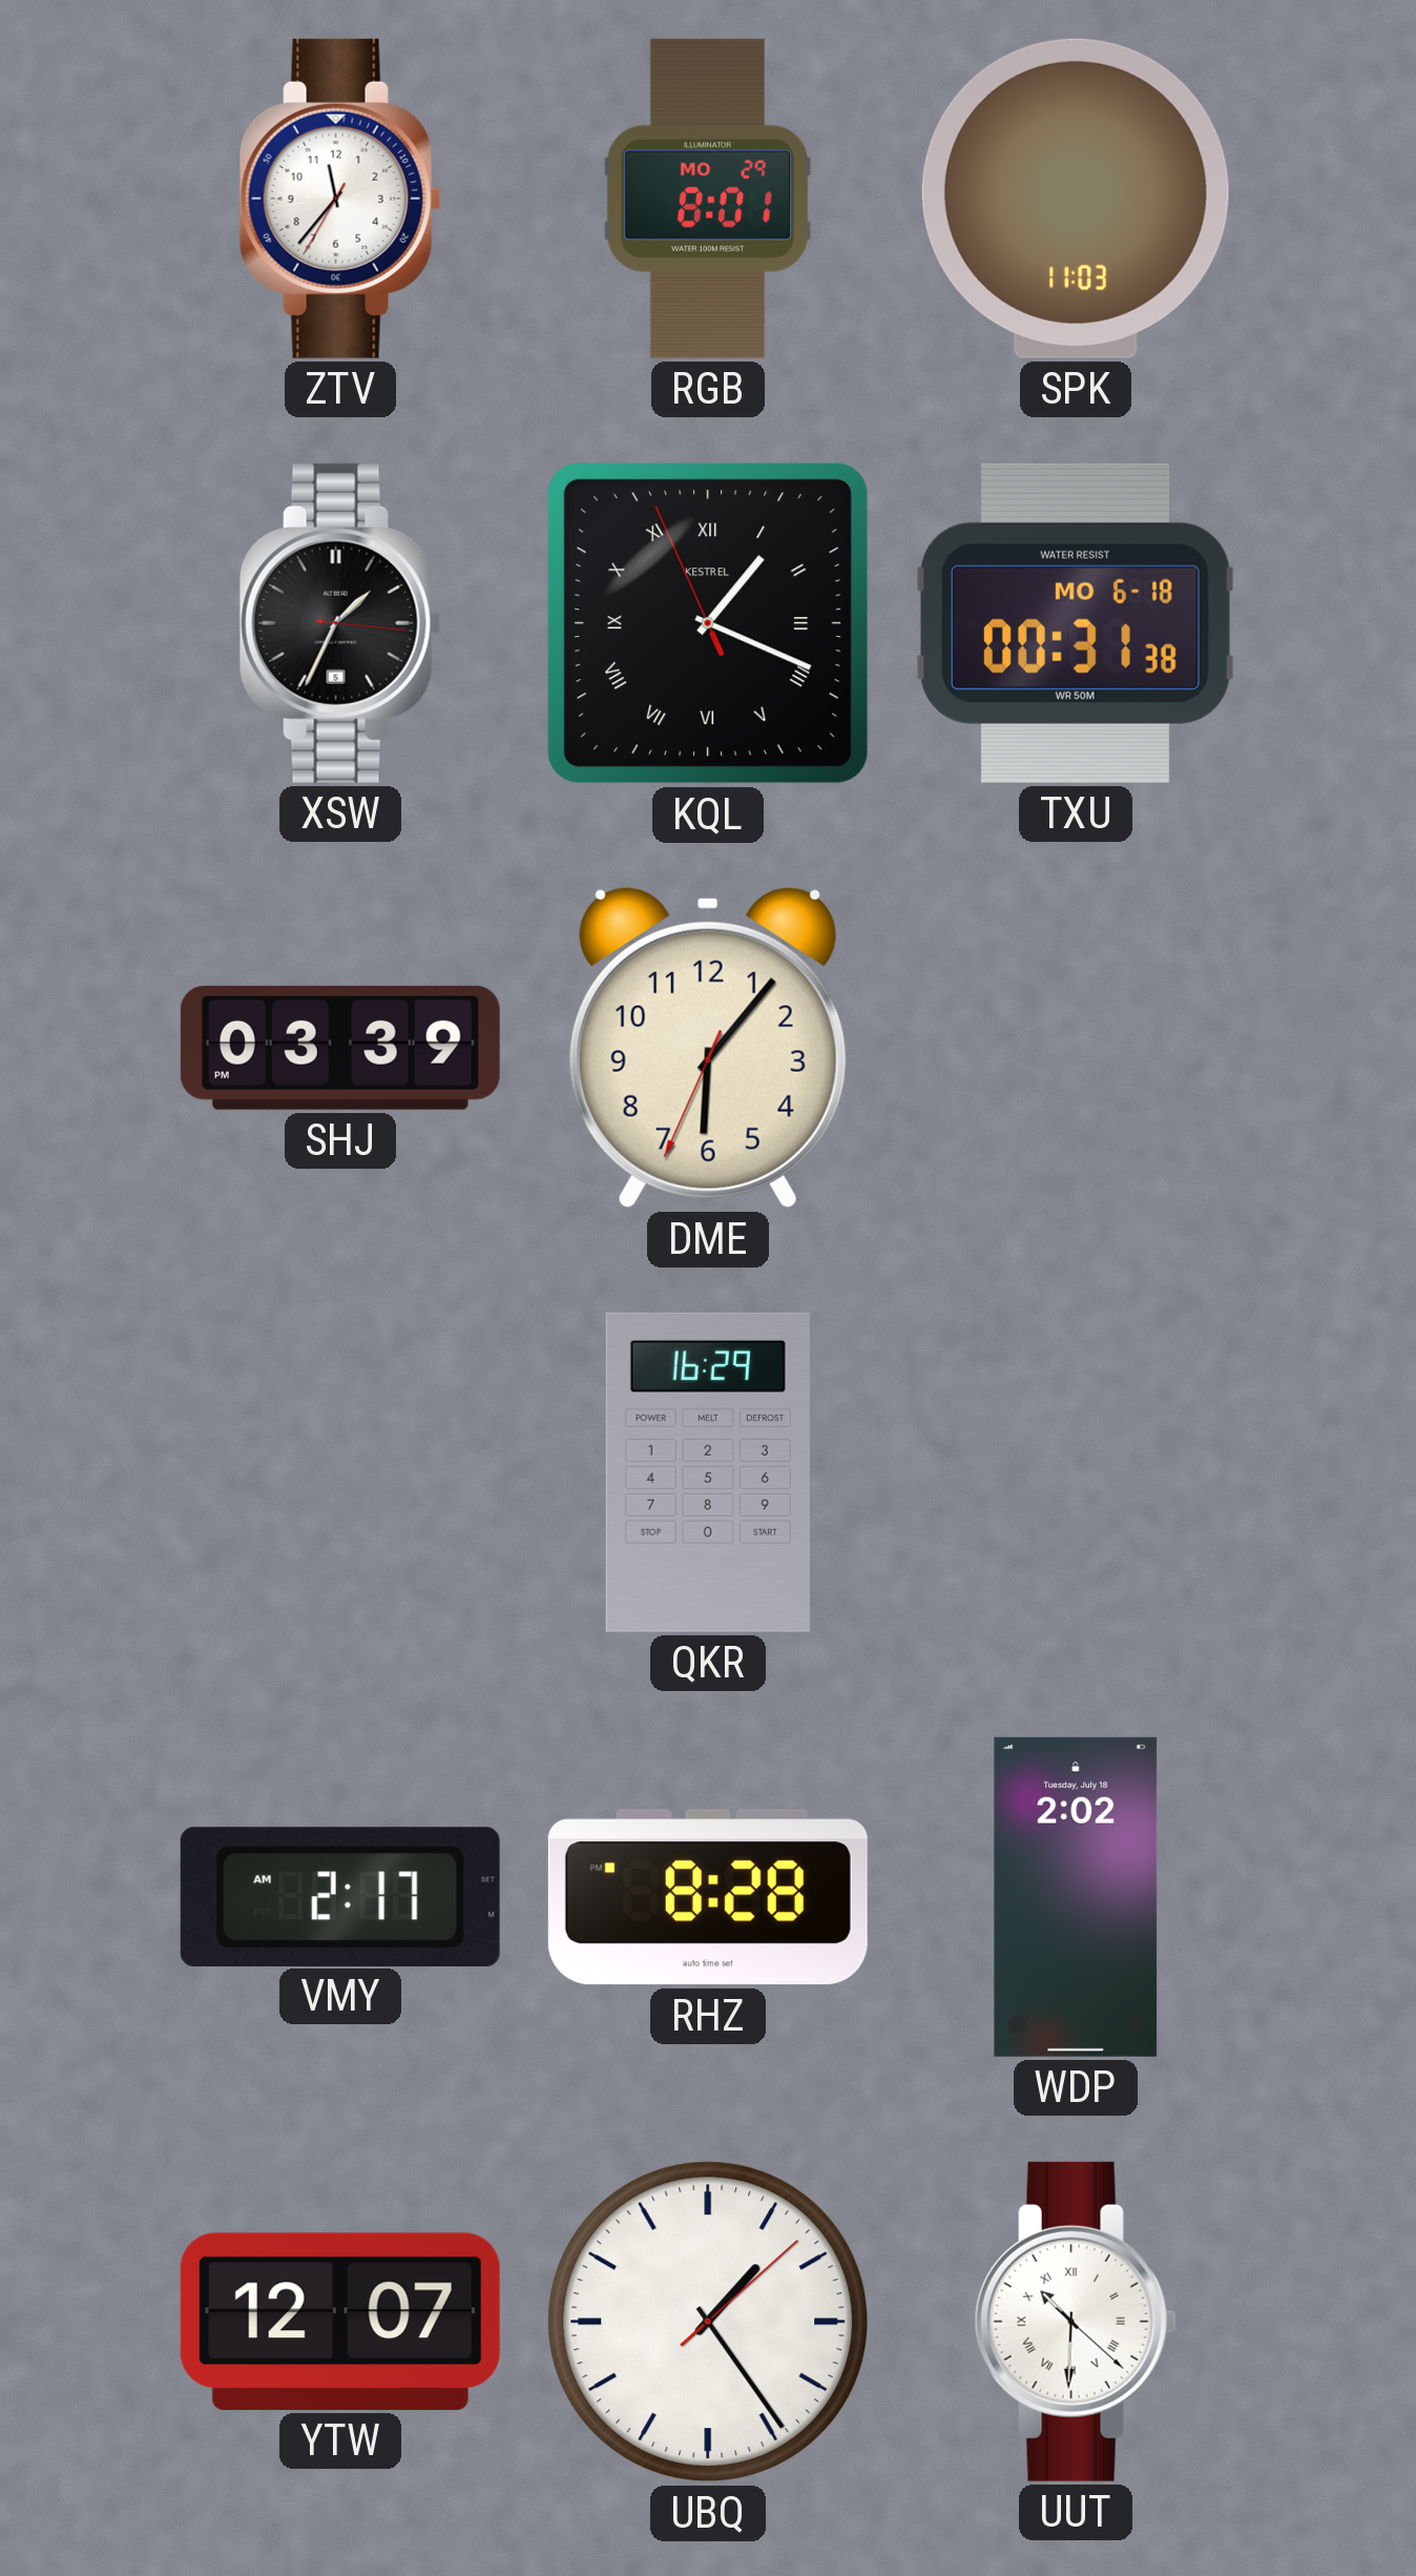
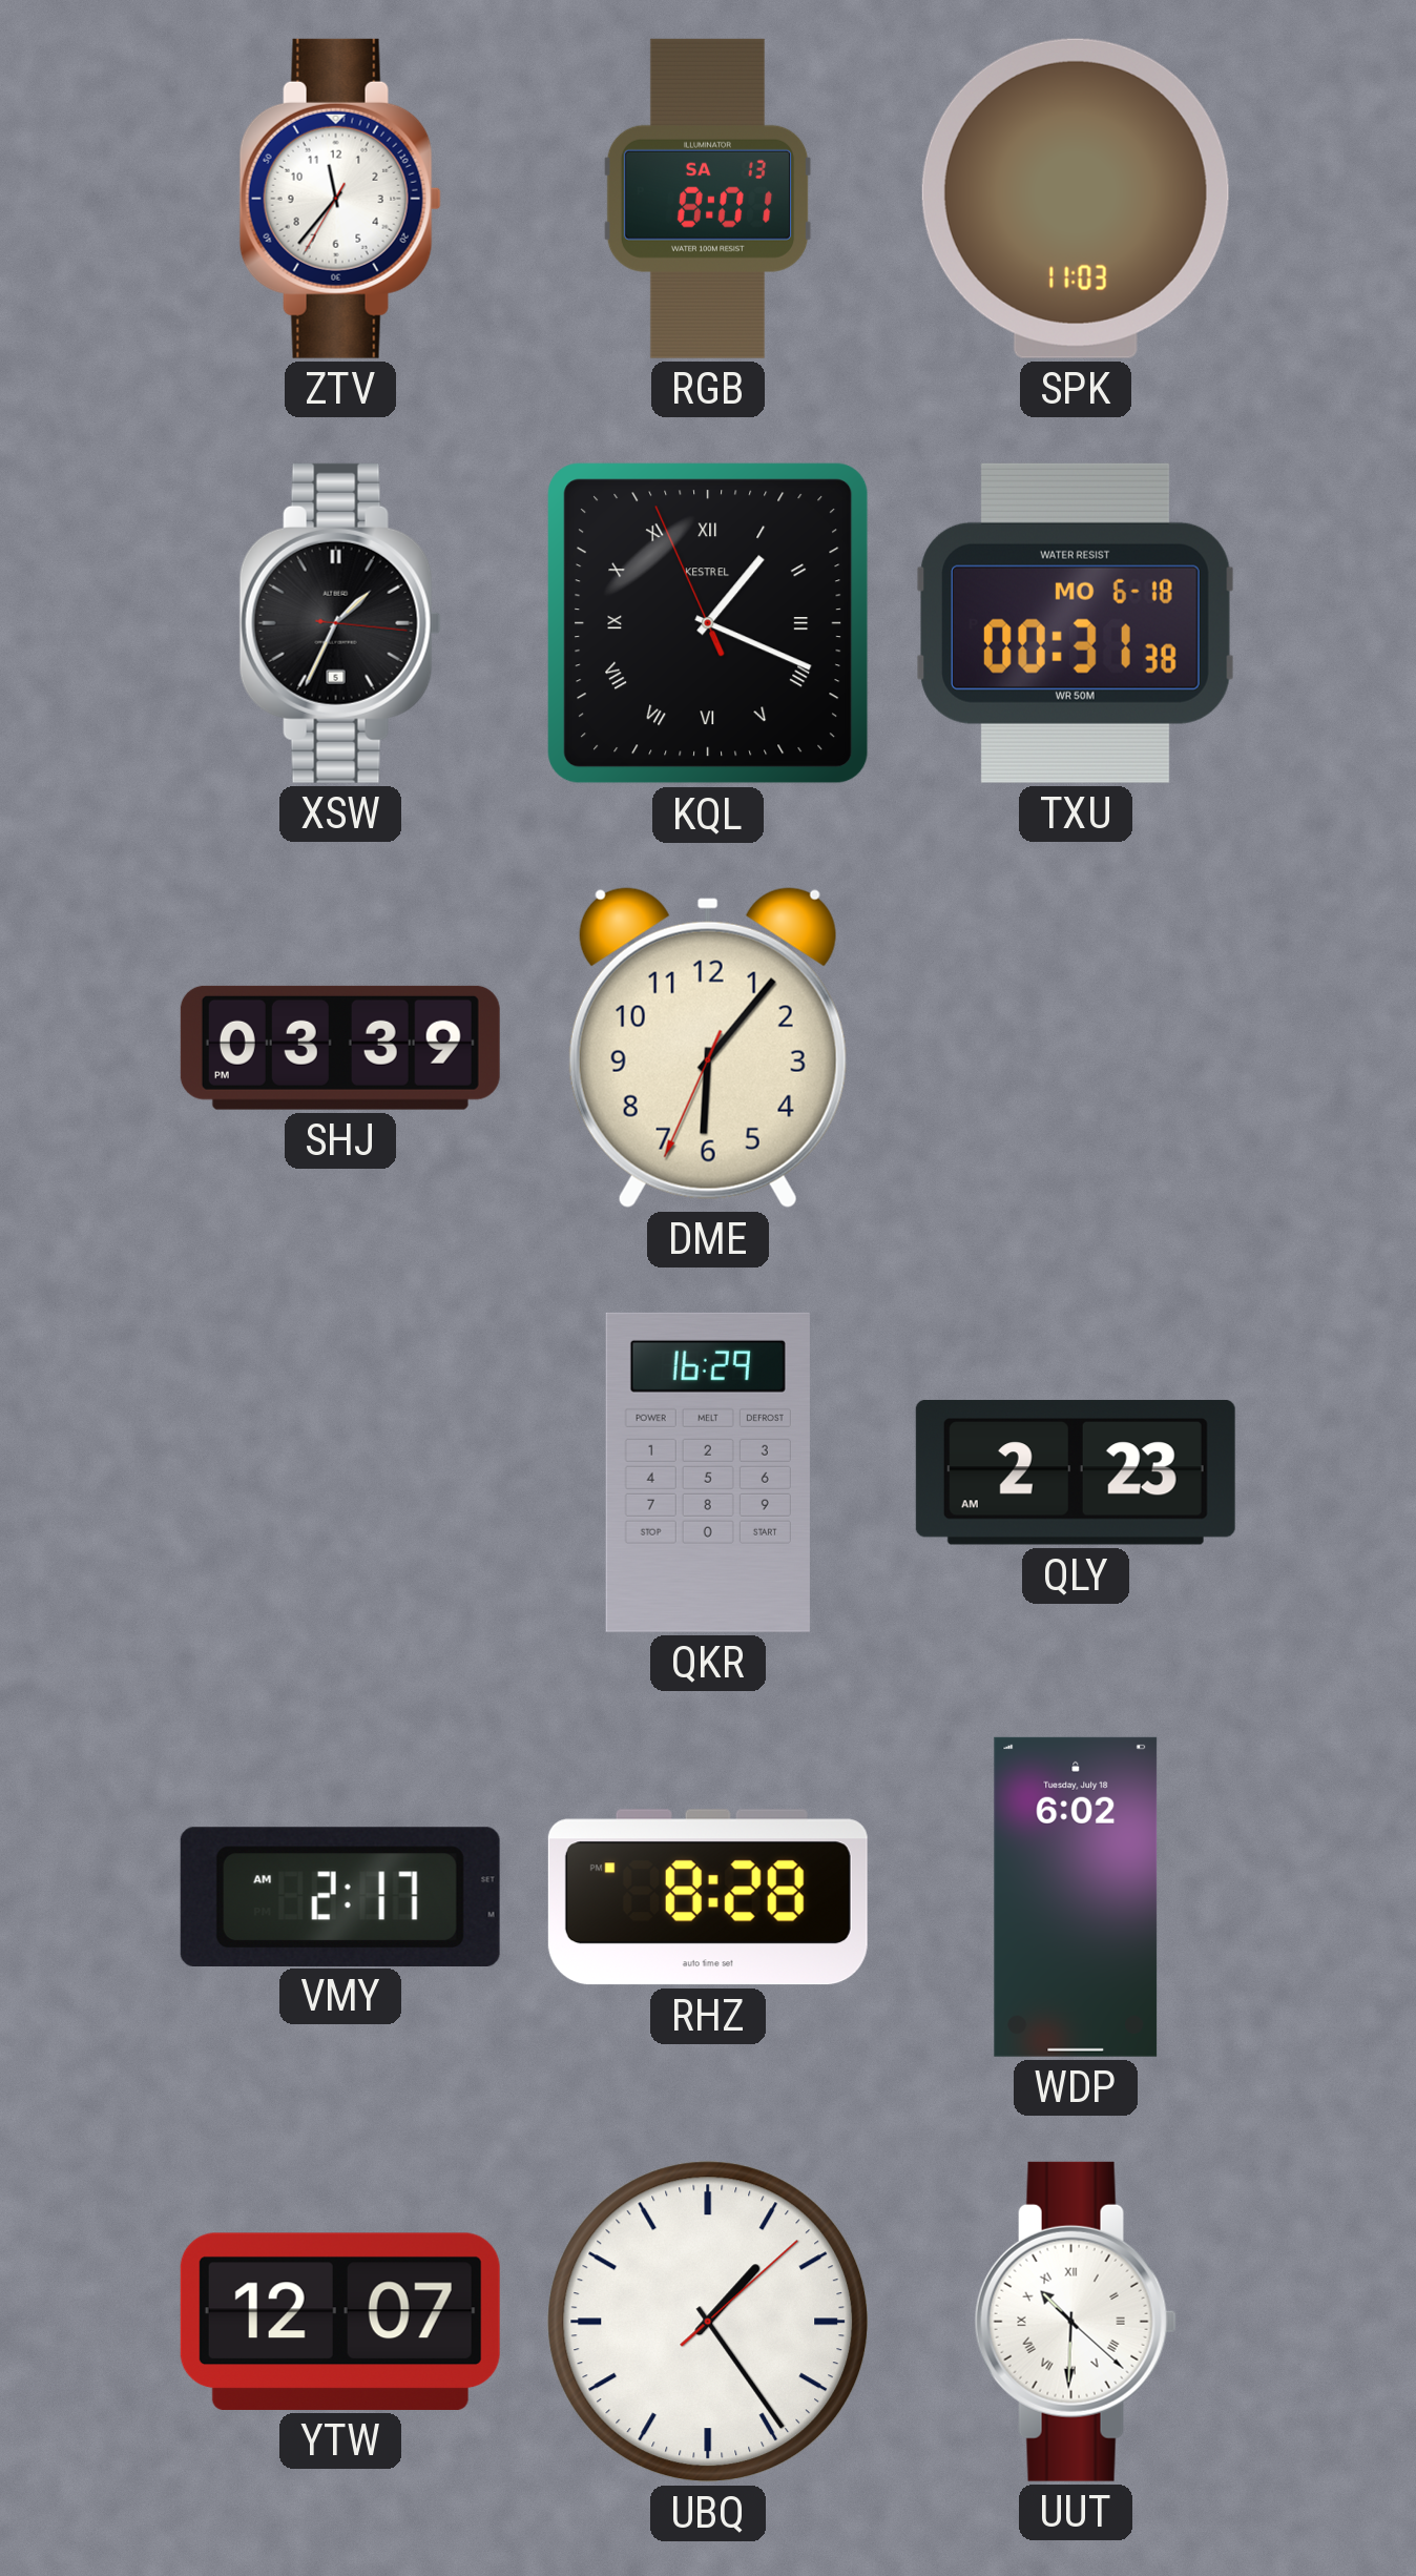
RGB date: MO 29 -> SA 13
QLY: none -> 2:23
WDP: 2:02 -> 6:02
